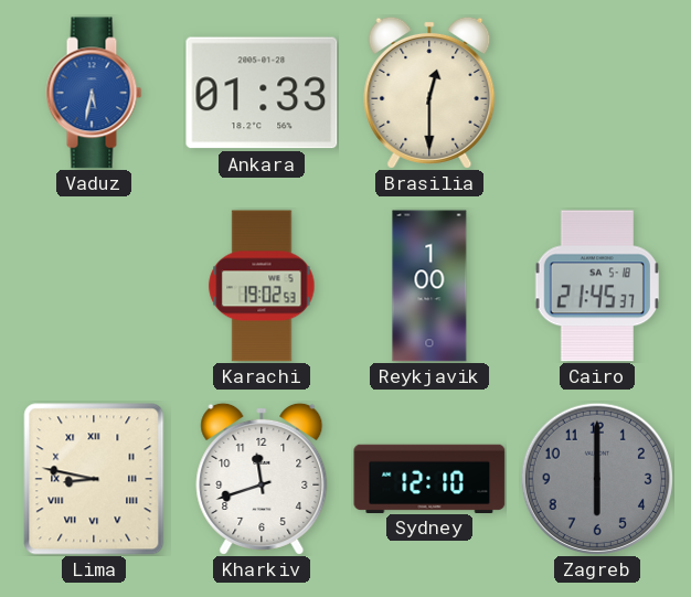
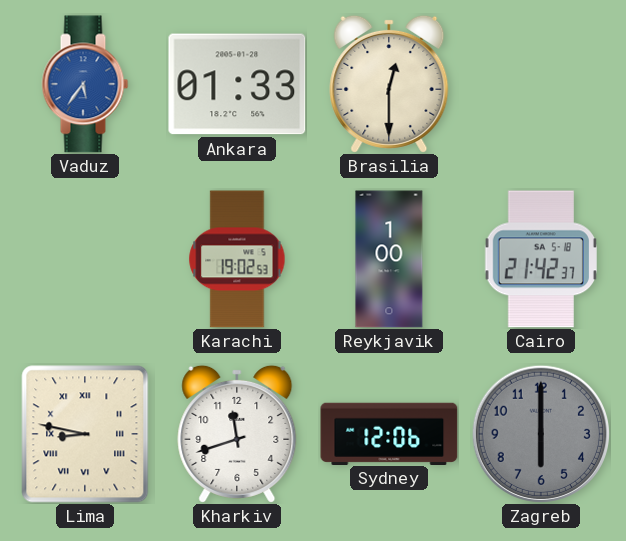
Vaduz: 5:32 -> 5:36
Cairo: 21:45 -> 21:42
Sydney: 12:10 -> 12:06
